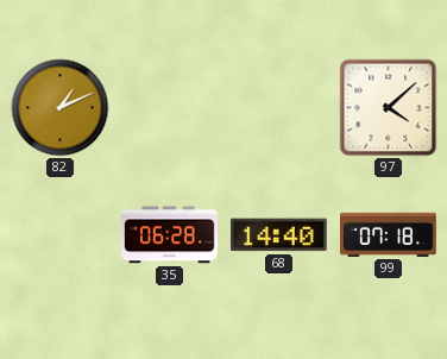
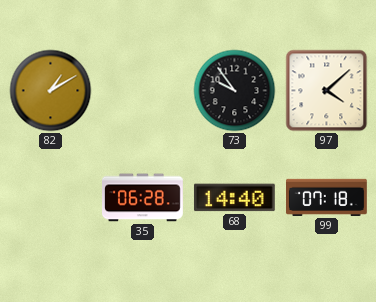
82: 1:11 -> 1:10
73: none -> 9:54
